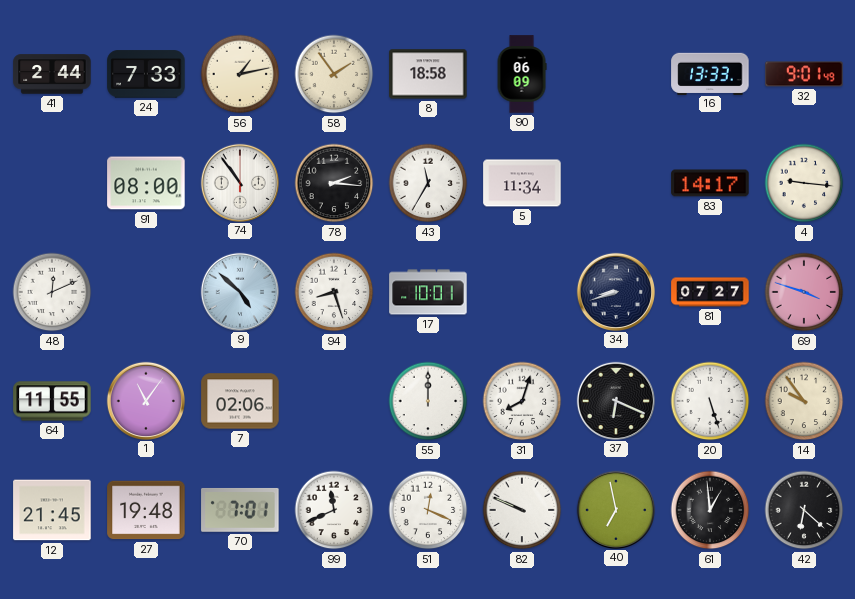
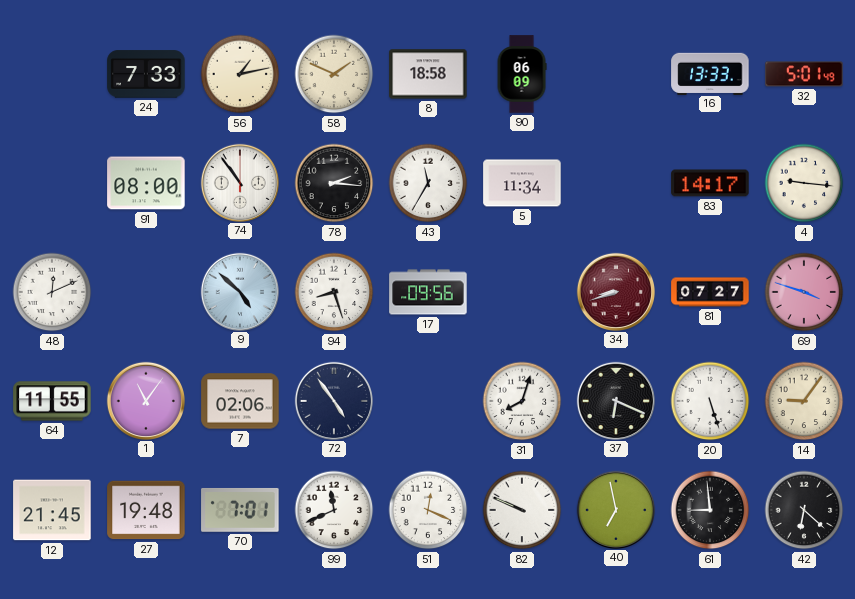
41: 2:44 -> none
58: 1:54 -> 1:49
32: 9:01 -> 5:01
17: 10:01 -> 09:56
34 dial: navy -> burgundy
72: none -> 4:54
55: 12:00 -> none
14: 9:54 -> 9:06
61: 12:59 -> 8:59
